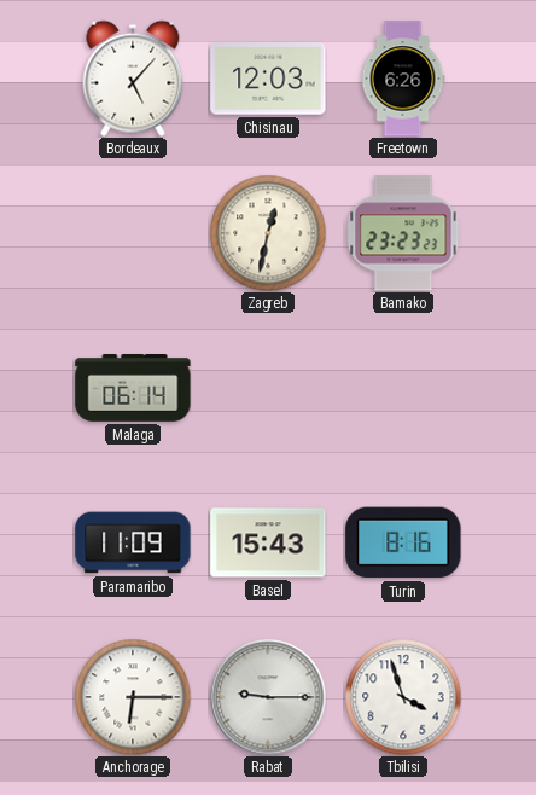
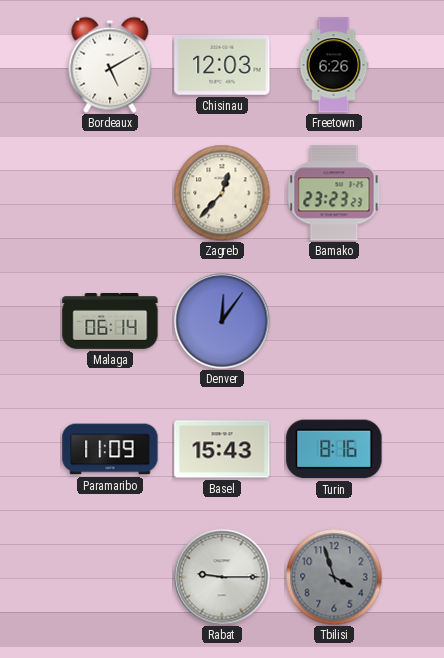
Bordeaux: 5:07 -> 5:10
Zagreb: 12:32 -> 12:37
Denver: none -> 12:06
Anchorage: 6:15 -> none
Tbilisi dial: white -> grey
